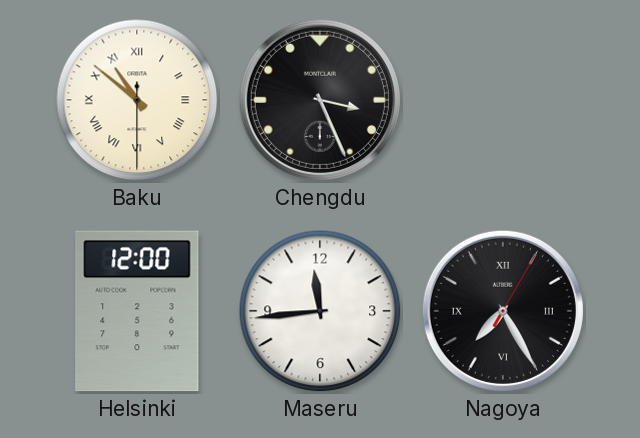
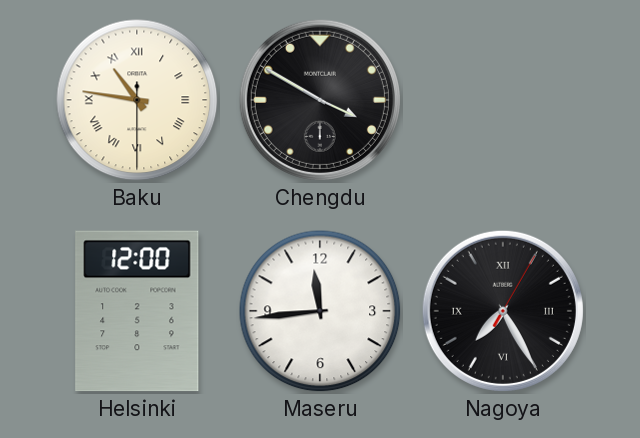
Baku: 10:51 -> 10:46
Chengdu: 3:26 -> 3:50
